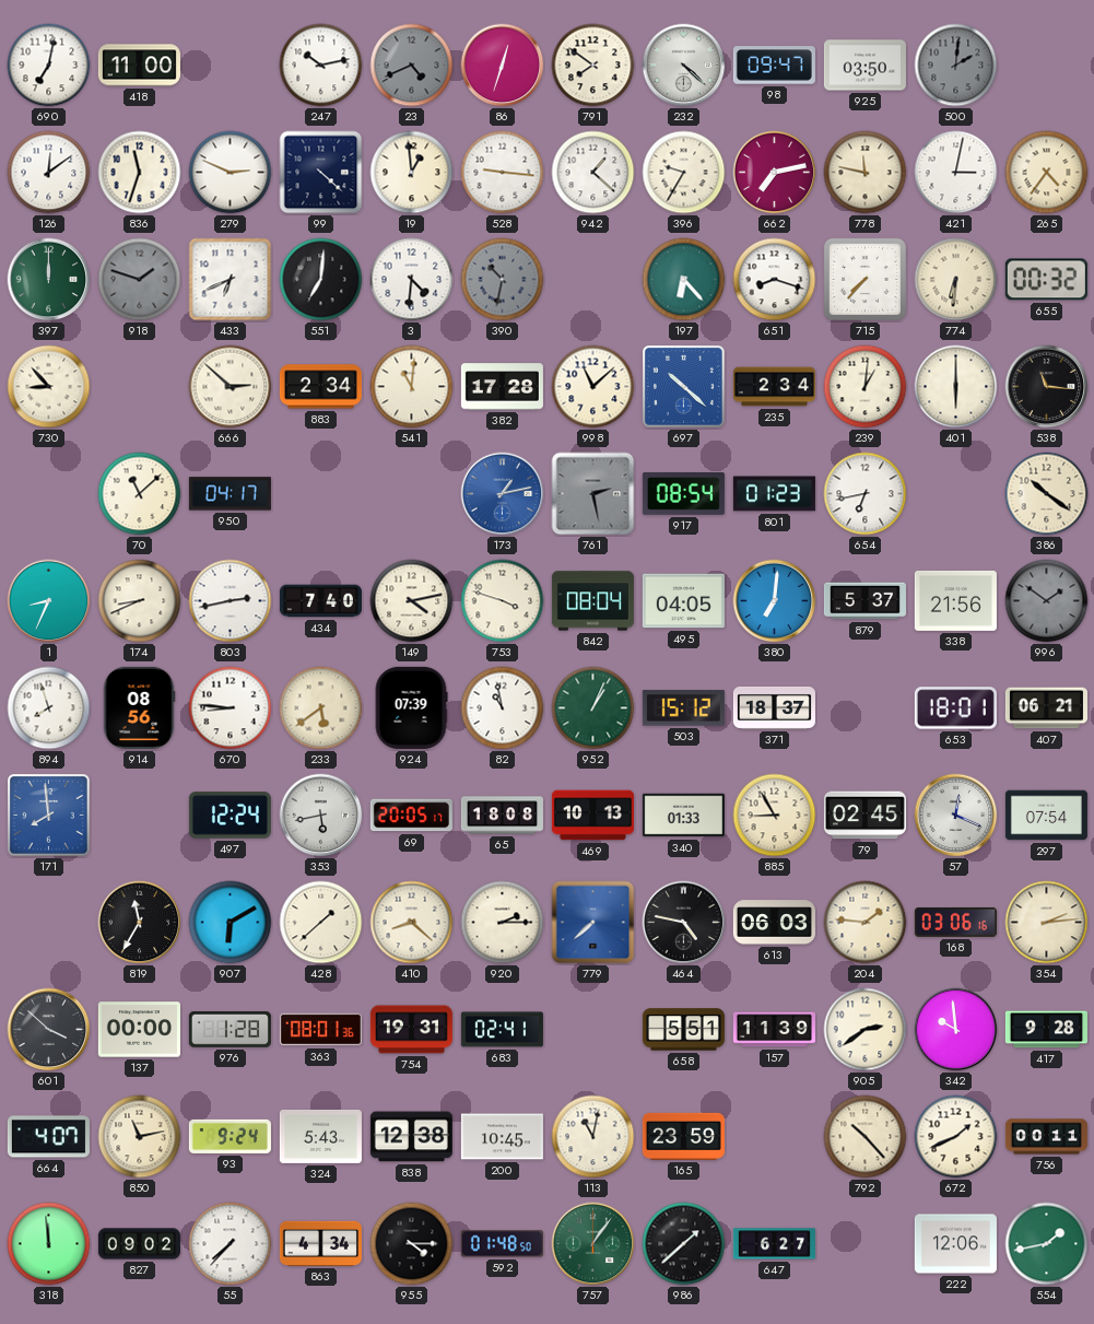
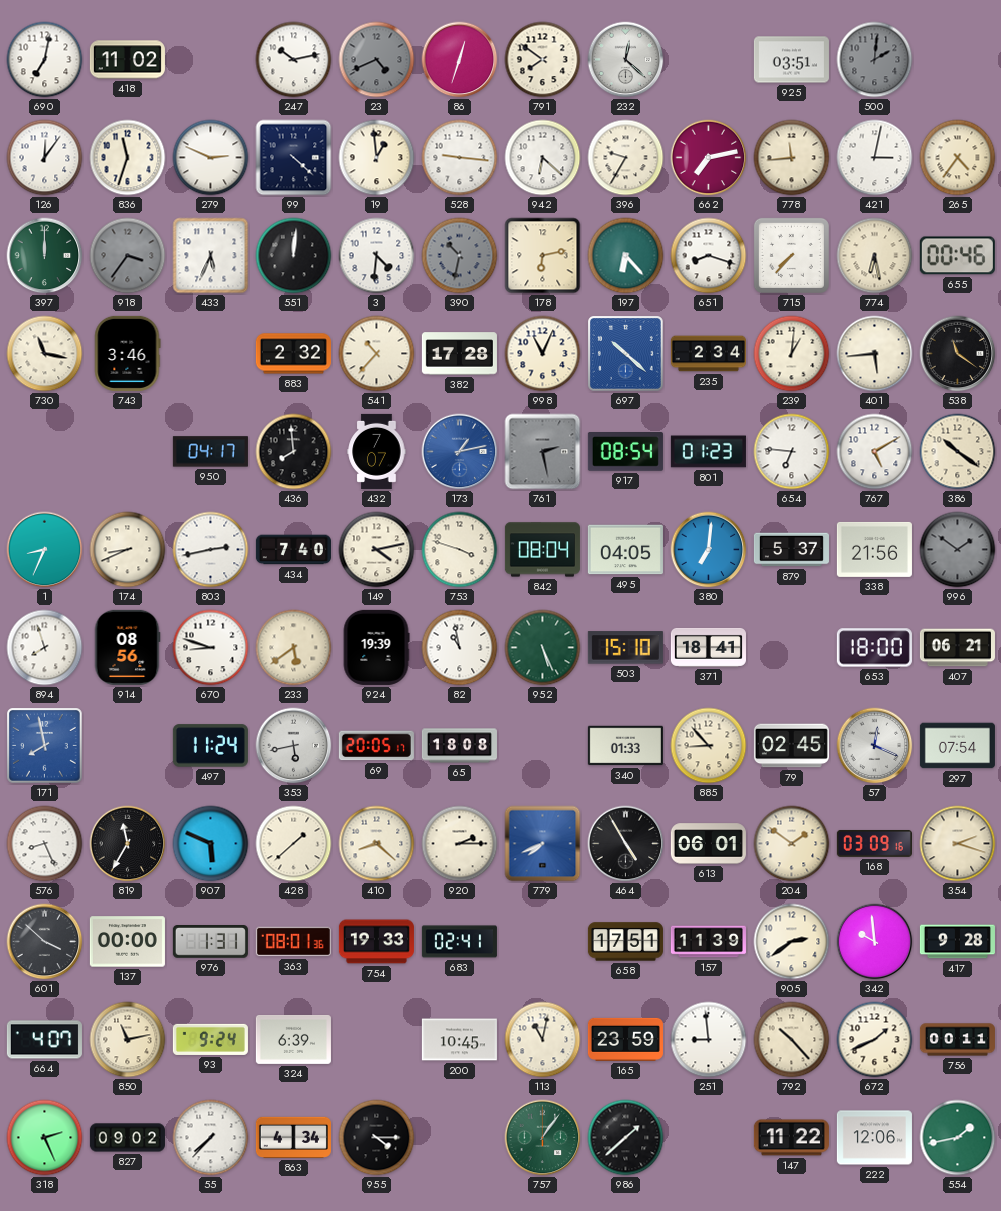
418: 11:00 -> 11:02
232: 4:22 -> 12:22
98: 09:47 -> none
925: 03:50 -> 03:51
126: 12:09 -> 12:06
942: 1:22 -> 6:22
778: 11:47 -> 11:44
918: 1:48 -> 3:36
433: 6:41 -> 5:34
551: 7:01 -> 12:01
178: none -> 6:13
774: 6:31 -> 6:28
655: 00:32 -> 00:46
730: 8:53 -> 11:17
743: none -> 3:46
666: 2:52 -> none
883: 2:34 -> 2:32
541: 11:01 -> 10:37
998: 11:08 -> 11:04
401: 6:00 -> 5:44
538: 11:16 -> 11:21
70: 11:08 -> none
436: none -> 7:59
432: none -> 7:07
654: 6:43 -> 6:46
767: none -> 5:10
670: 8:46 -> 8:48
924: 07:39 -> 19:39
952: 1:04 -> 5:26
503: 15:12 -> 15:10
371: 18:37 -> 18:41
653: 18:01 -> 18:00
171: 7:59 -> 7:58
497: 12:24 -> 11:24
469: 10:13 -> none
885: 8:55 -> 8:53
576: none -> 8:26
907: 6:10 -> 5:49
779: 7:38 -> 7:41
464: 4:47 -> 4:55
613: 06:03 -> 06:01
204: 1:46 -> 1:51
168: 03:06 -> 03:09
354: 2:14 -> 2:18
976: 1:28 -> 1:31
754: 19:31 -> 19:33
658: 5:51 -> 17:51
324: 5:43 -> 6:39
838: 12:38 -> none
251: none -> 8:59
318: 11:59 -> 2:26
592: 01:48 -> none
647: 6:27 -> none
147: none -> 11:22
